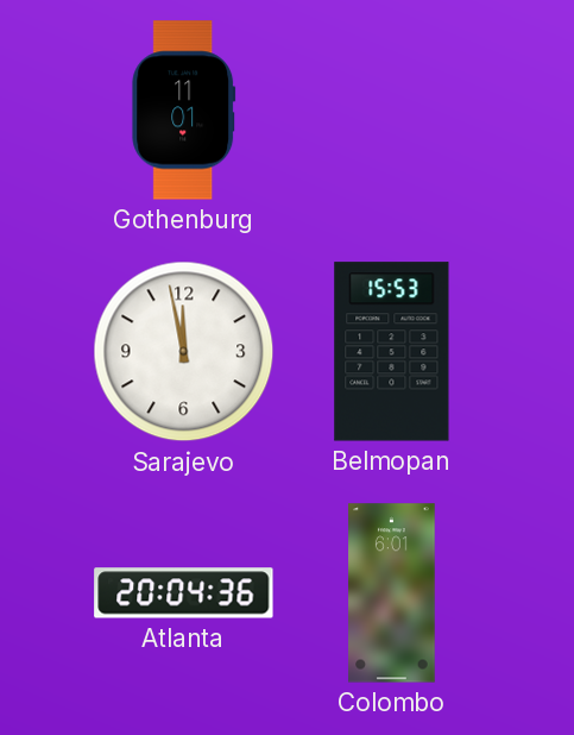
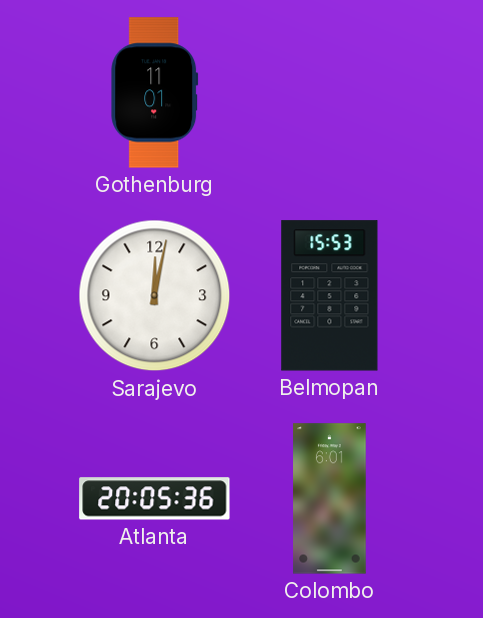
Sarajevo: 11:58 -> 12:02
Atlanta: 20:04 -> 20:05
